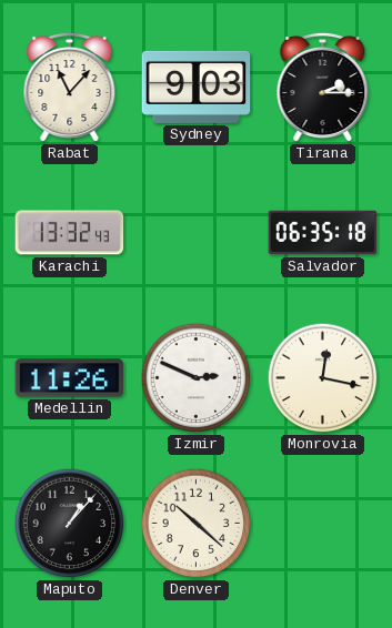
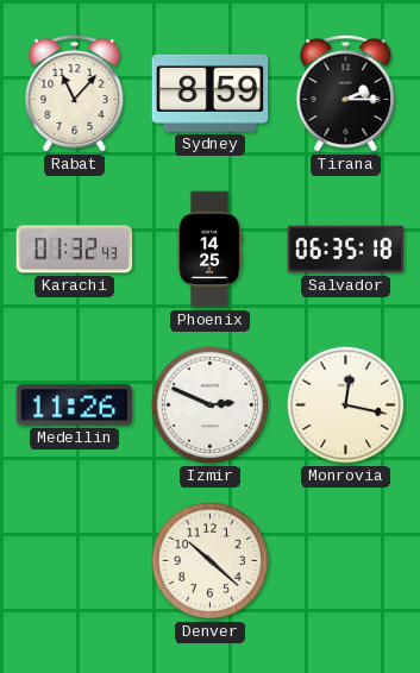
Sydney: 9:03 -> 8:59
Karachi: 13:32 -> 01:32
Phoenix: none -> 14:25
Maputo: 1:07 -> none
